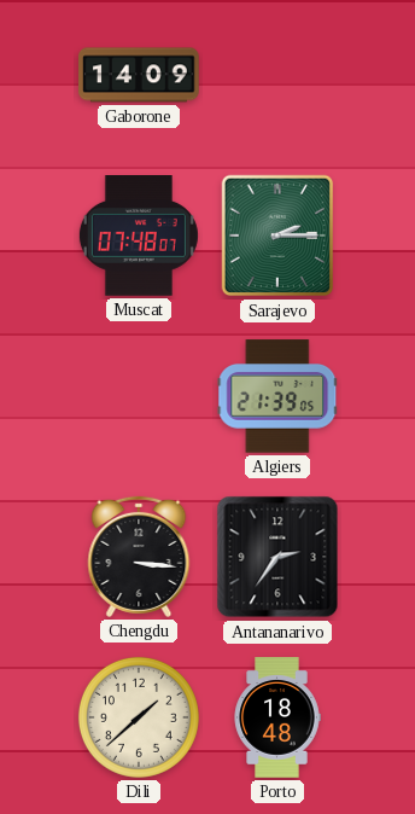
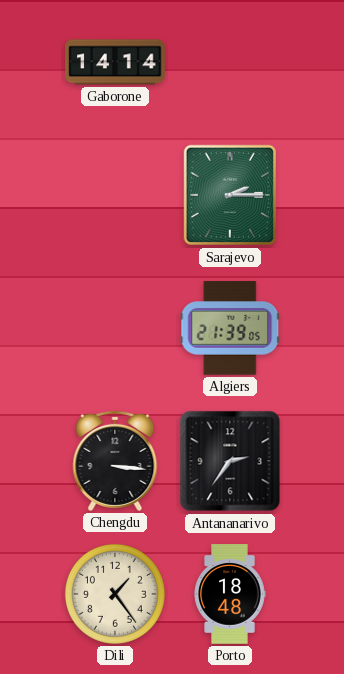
Gaborone: 14:09 -> 14:14
Muscat: 07:48 -> none
Dili: 1:38 -> 1:24
